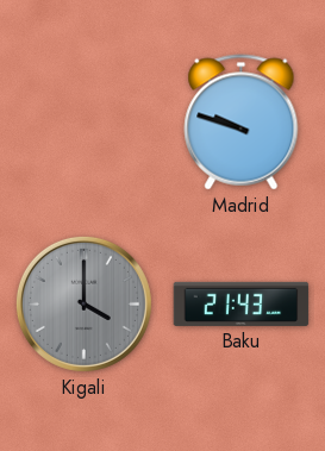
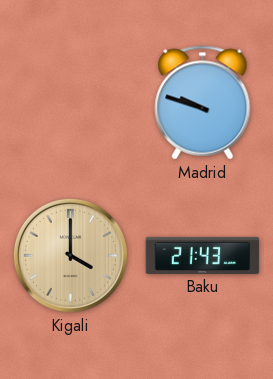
Kigali dial: grey -> champagne
